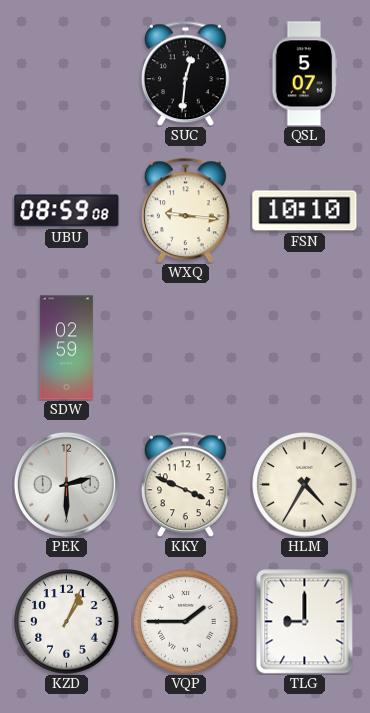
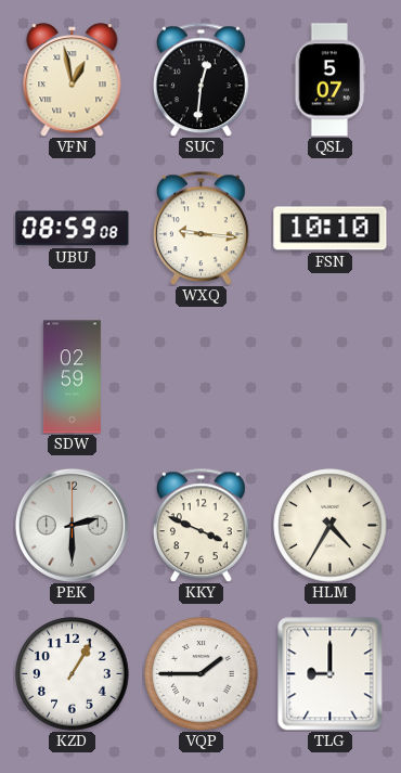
VFN: none -> 12:58
KZD: 1:04 -> 1:05
